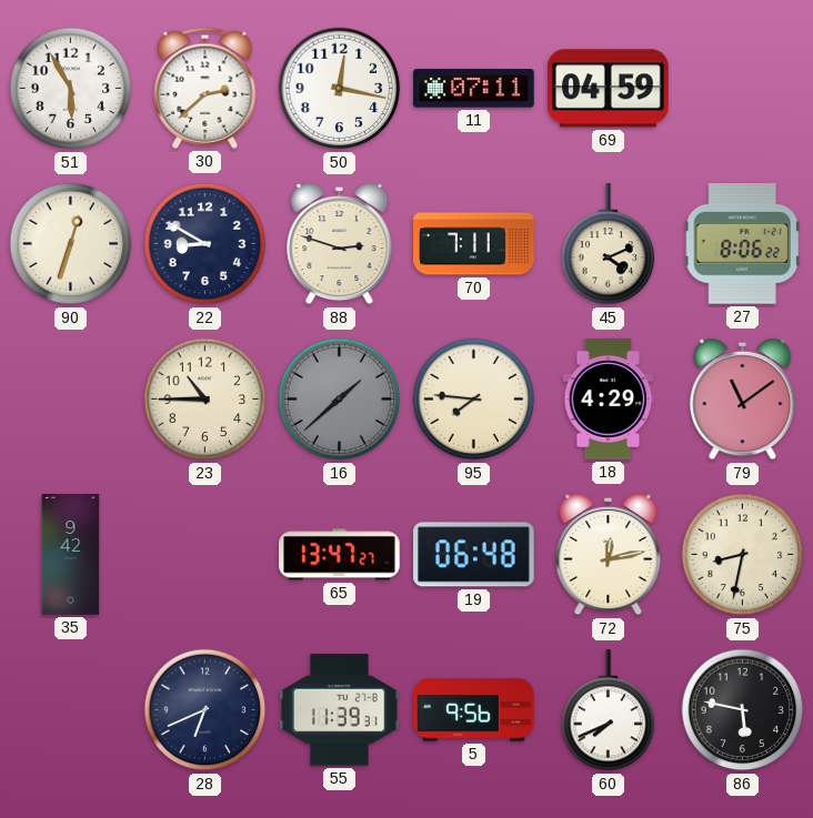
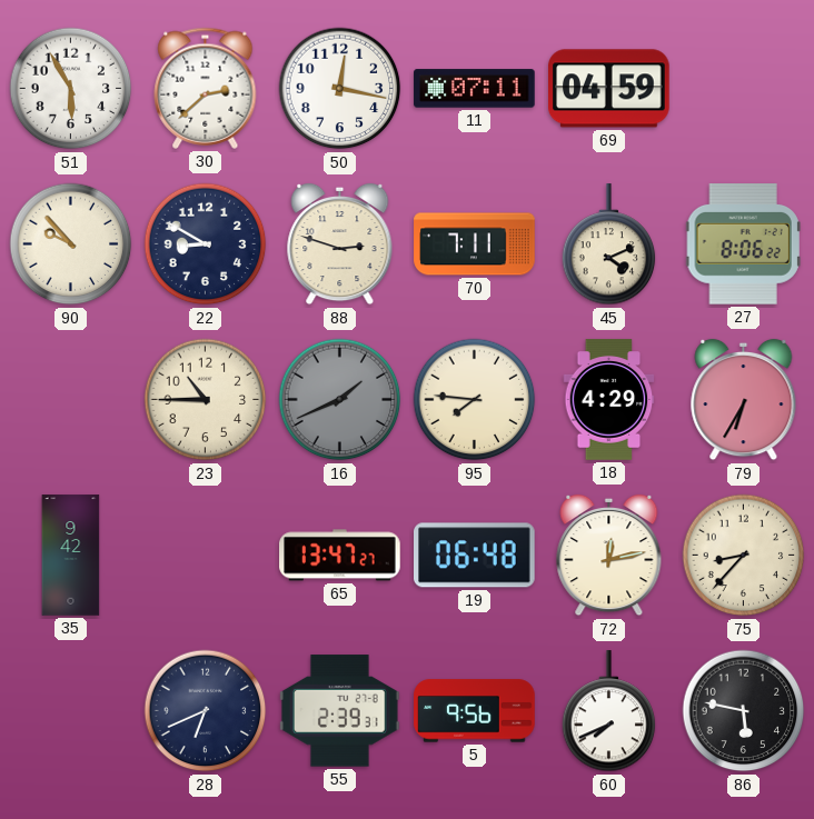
90: 12:33 -> 9:53
16: 1:38 -> 1:41
79: 11:09 -> 6:35
75: 8:32 -> 8:37
55: 11:39 -> 2:39
